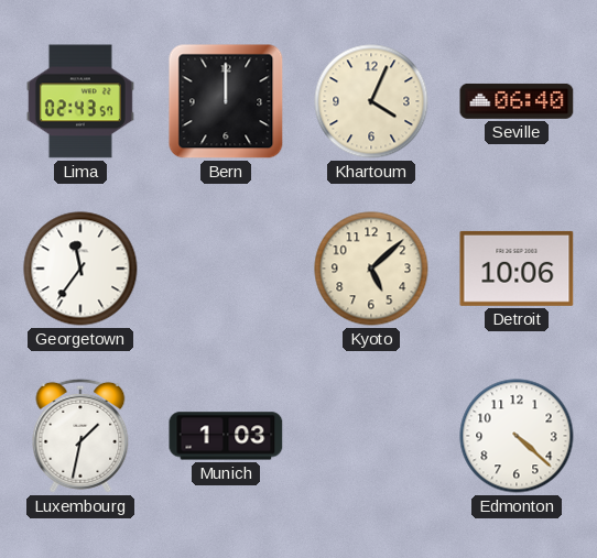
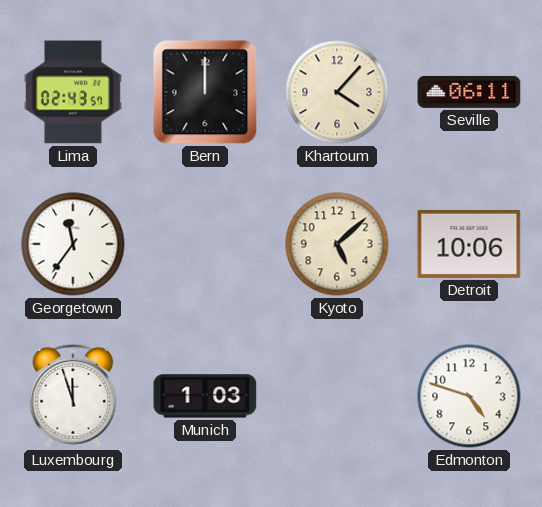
Khartoum: 4:04 -> 4:07
Seville: 06:40 -> 06:11
Luxembourg: 1:32 -> 11:57
Edmonton: 4:22 -> 4:48
